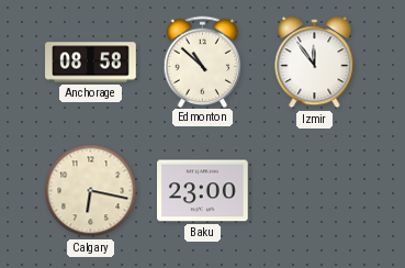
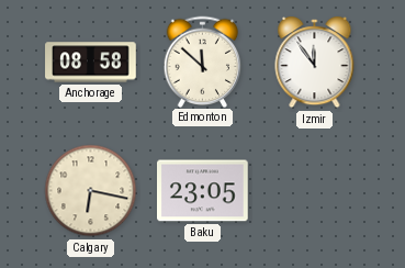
Edmonton: 10:52 -> 11:52
Baku: 23:00 -> 23:05
